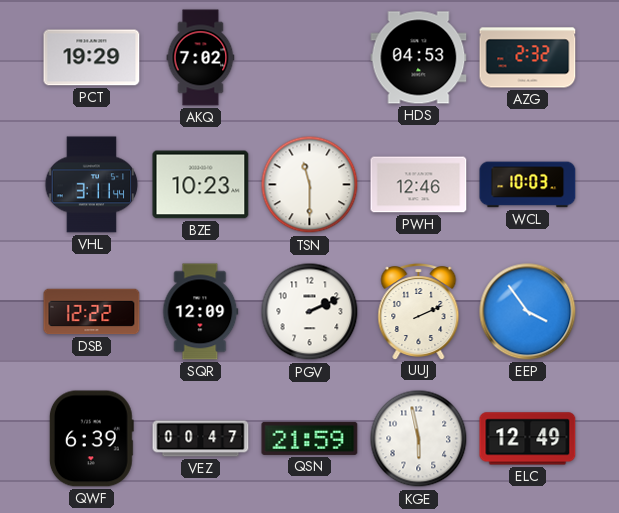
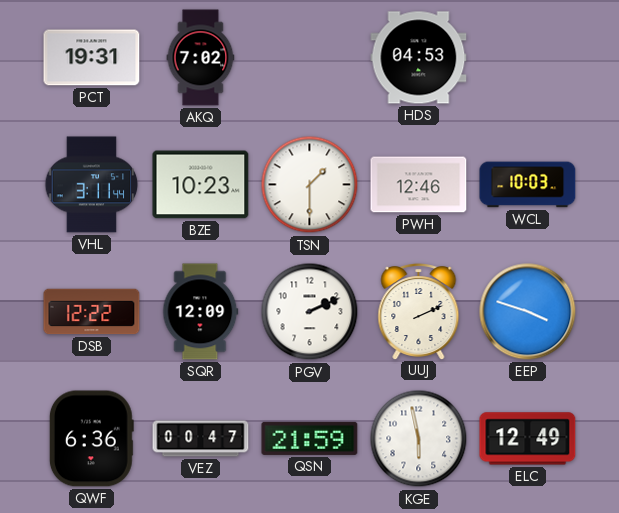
PCT: 19:29 -> 19:31
AZG: 2:32 -> none
TSN: 11:30 -> 1:30
EEP: 3:54 -> 3:48
QWF: 6:39 -> 6:36
